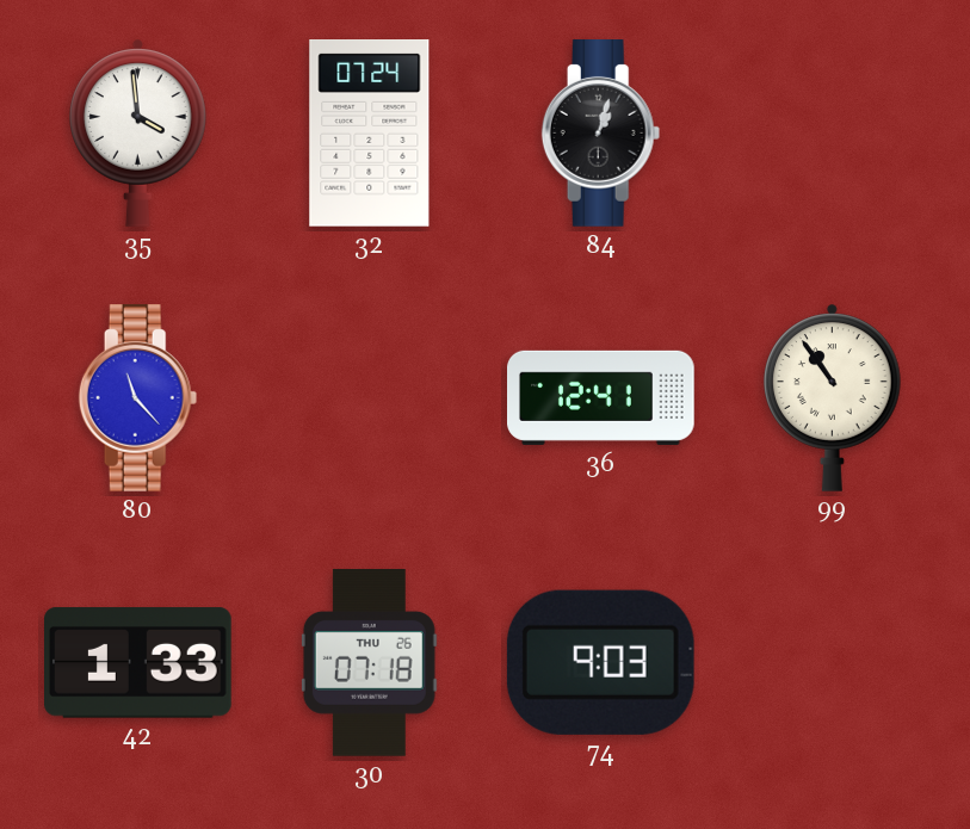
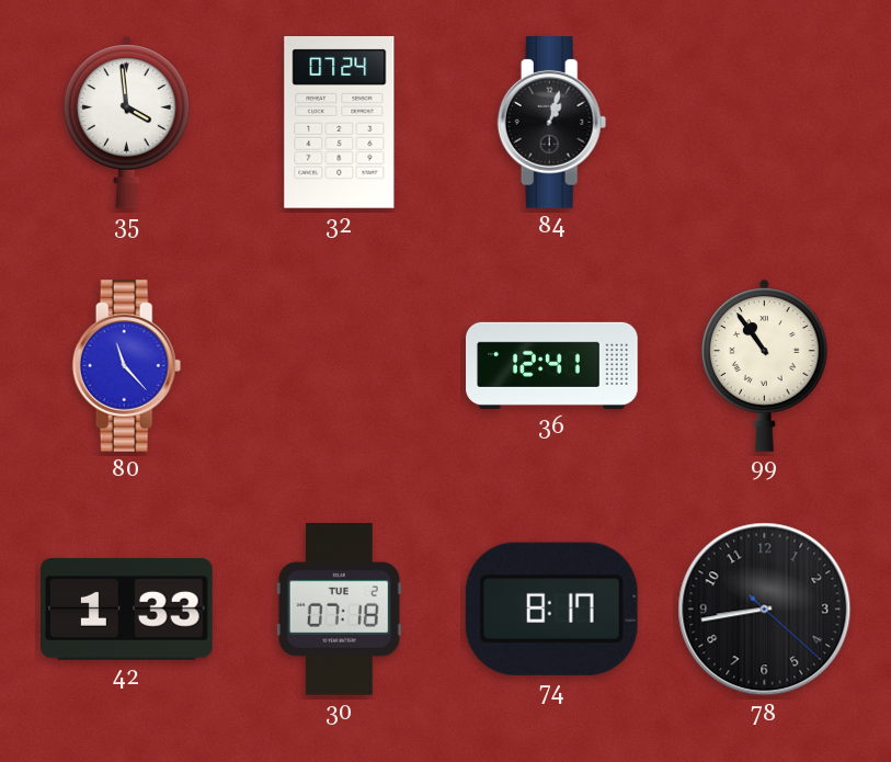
30 date: THU 26 -> TUE 2
74: 9:03 -> 8:17
78: none -> 8:43
